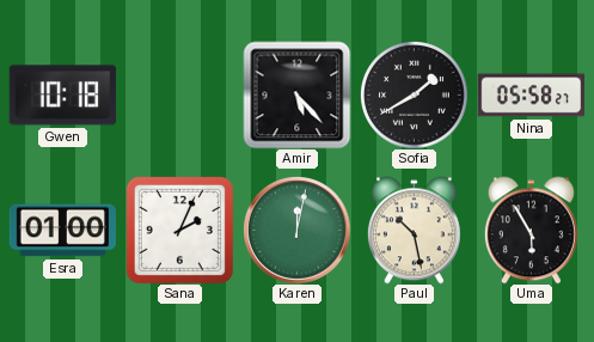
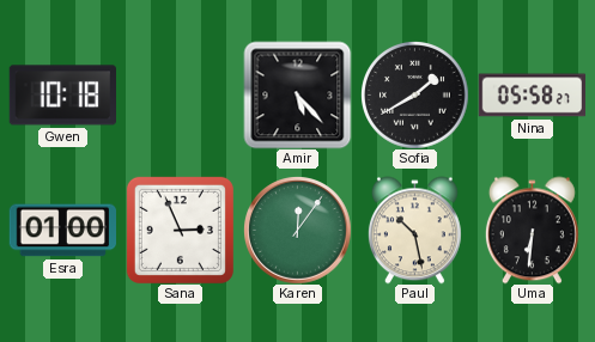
Sana: 2:04 -> 2:56
Karen: 12:02 -> 12:06
Uma: 5:55 -> 6:31
